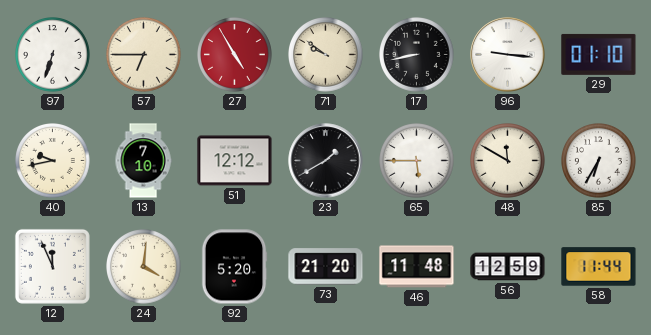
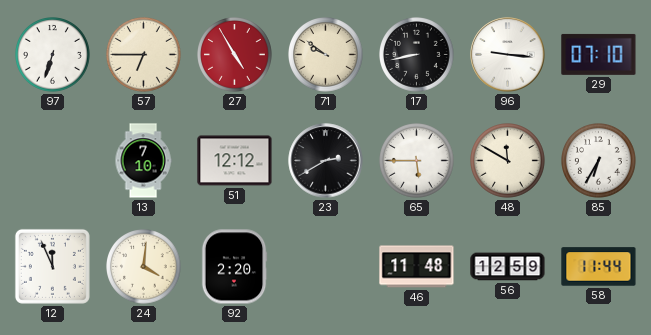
29: 01:10 -> 07:10
40: 9:43 -> none
23: 1:40 -> 2:40
92: 5:20 -> 2:20
73: 21:20 -> none
